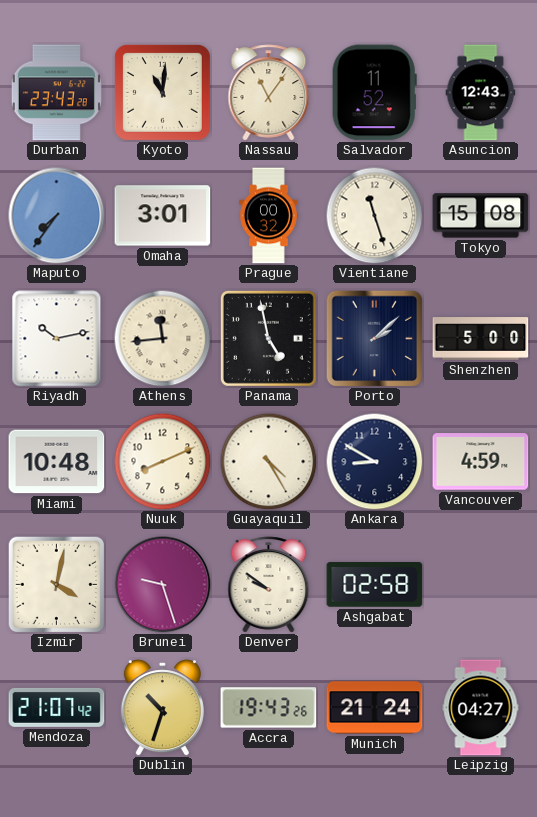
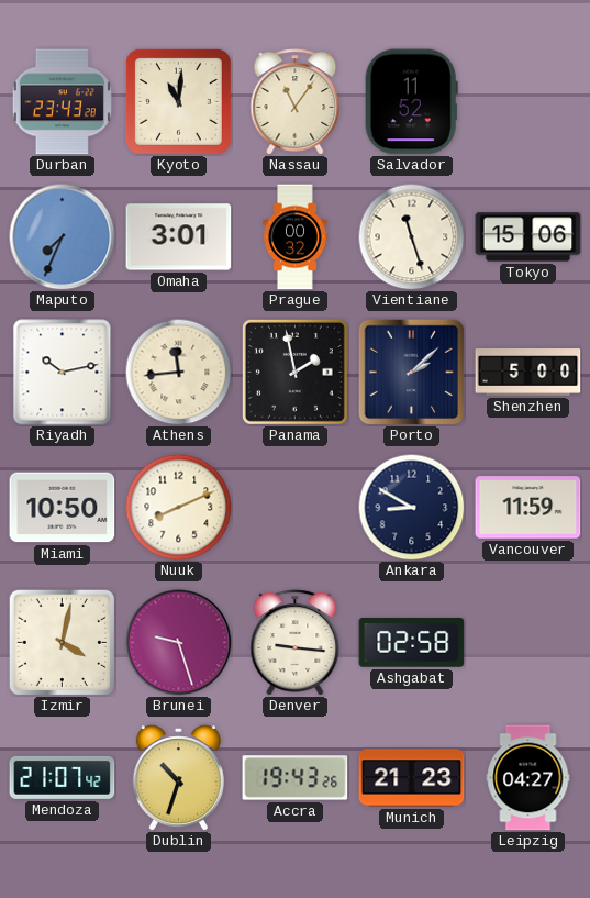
Asuncion: 12:43 -> none
Maputo: 7:36 -> 7:34
Tokyo: 15:08 -> 15:06
Panama: 4:58 -> 1:58
Miami: 10:48 -> 10:50
Guayaquil: 4:25 -> none
Vancouver: 4:59 -> 11:59
Denver: 9:51 -> 9:16
Munich: 21:24 -> 21:23
